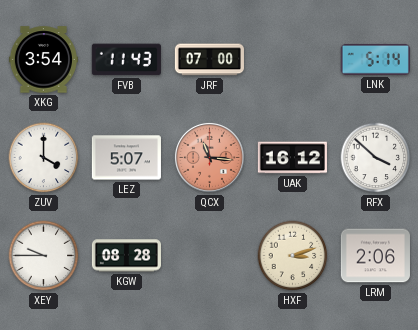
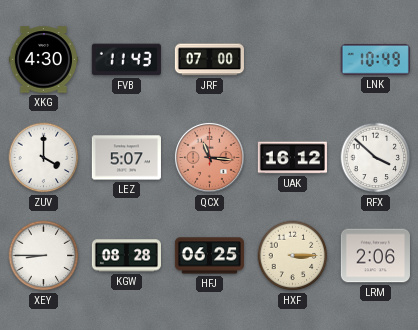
XKG: 3:54 -> 4:30
LNK: 5:14 -> 10:49
XEY: 9:45 -> 8:45
HFJ: none -> 06:25
HXF: 3:12 -> 3:15
